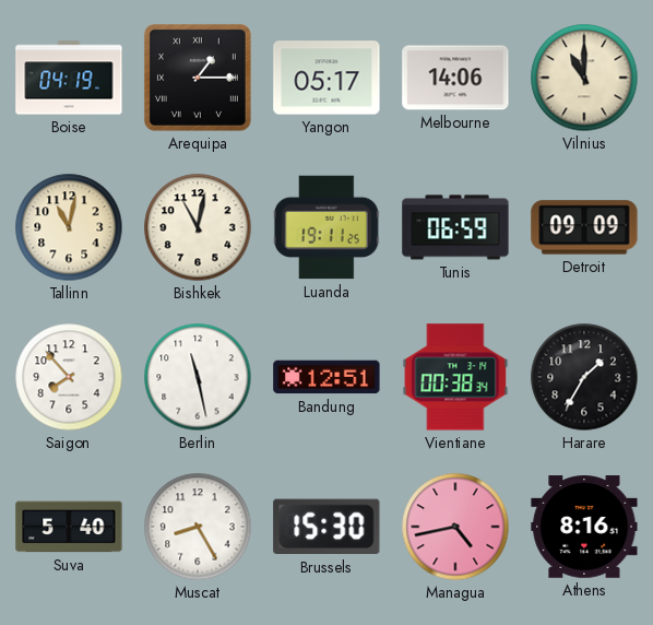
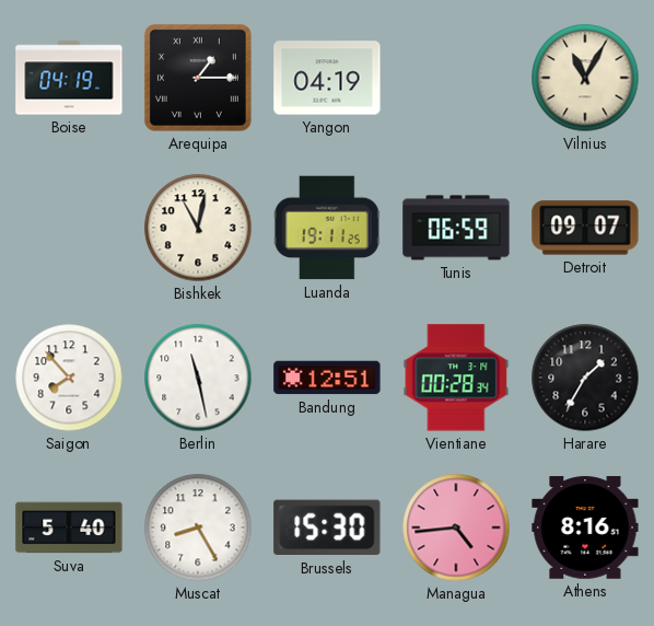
Yangon: 05:17 -> 04:19
Melbourne: 14:06 -> none
Vilnius: 11:00 -> 11:05
Tallinn: 11:02 -> none
Detroit: 09:09 -> 09:07
Vientiane: 00:38 -> 00:28
Managua: 4:43 -> 4:44
